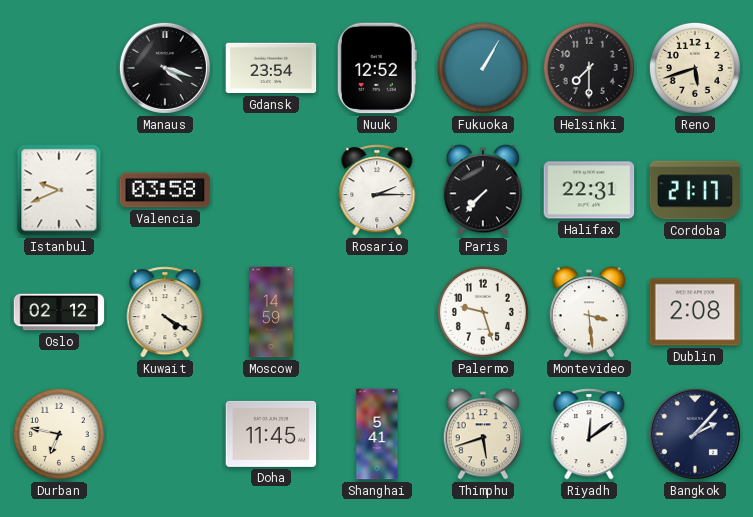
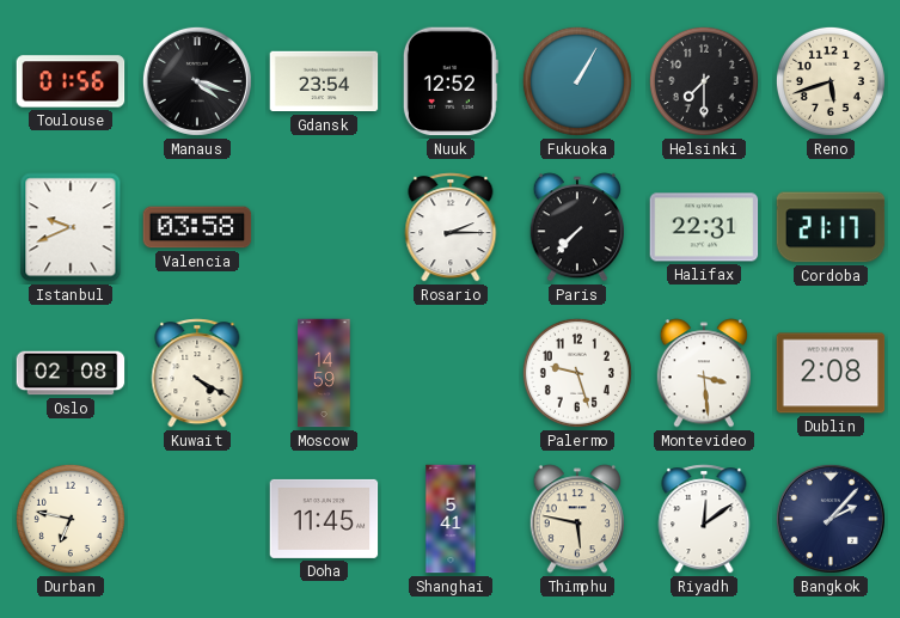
Toulouse: none -> 01:56
Oslo: 02:12 -> 02:08
Thimphu: 5:42 -> 5:47
